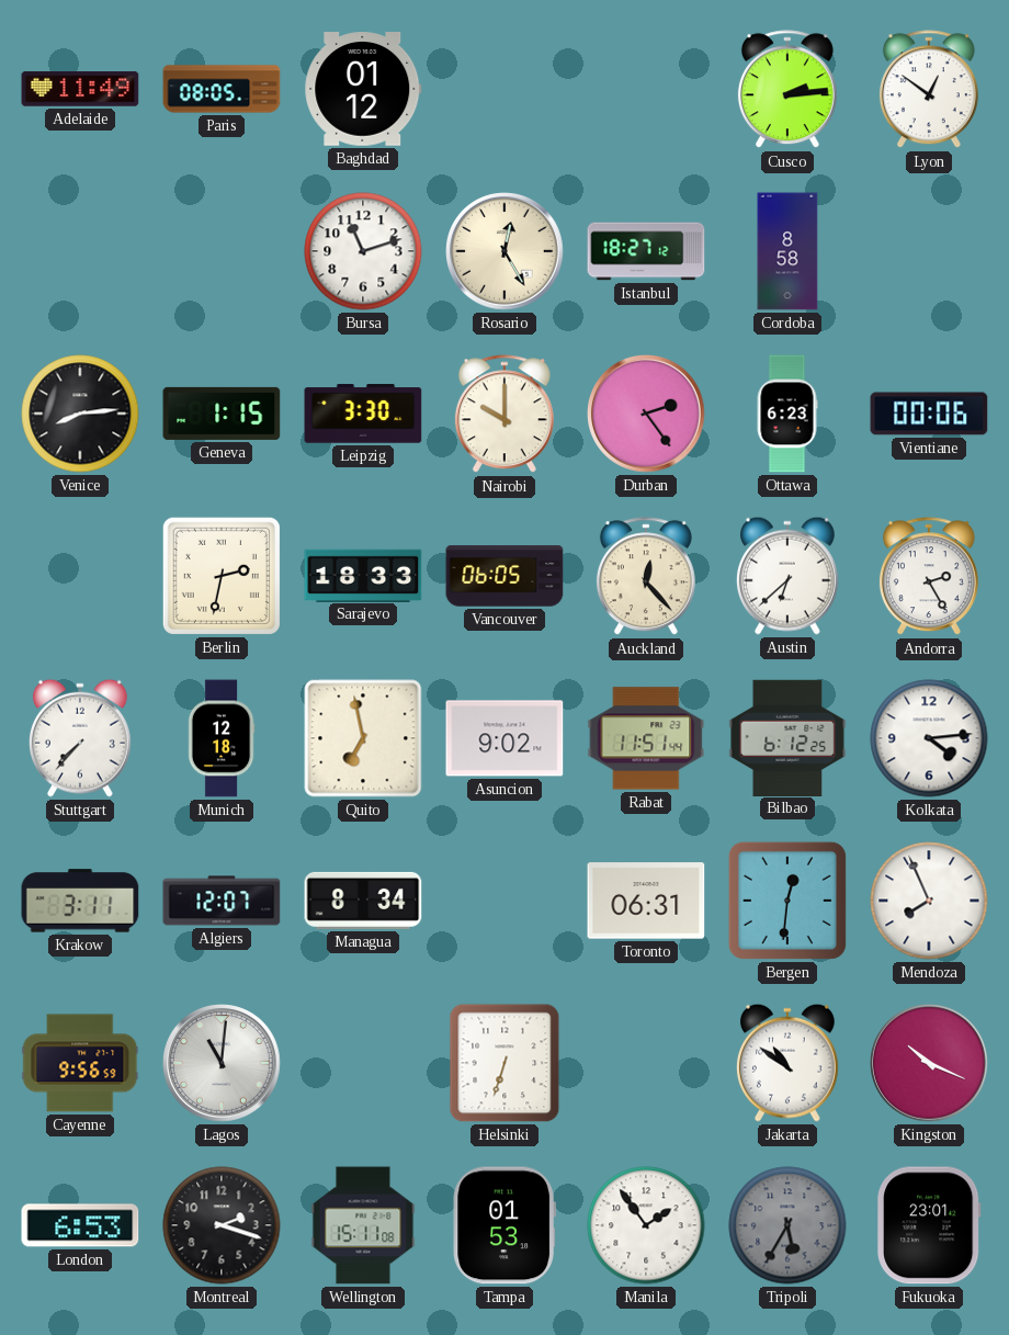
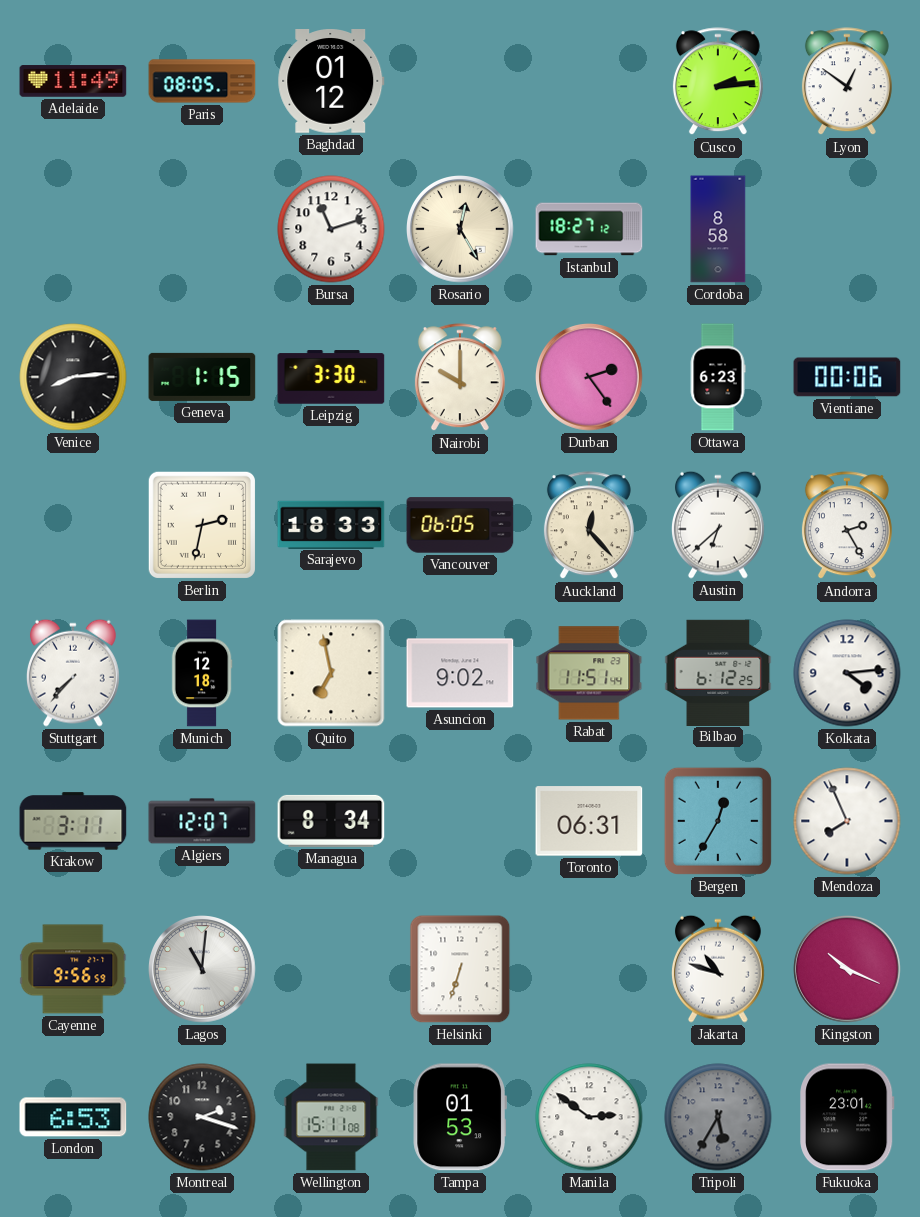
Bergen: 12:31 -> 12:35
Jakarta: 10:51 -> 10:48
Manila: 1:54 -> 2:51
